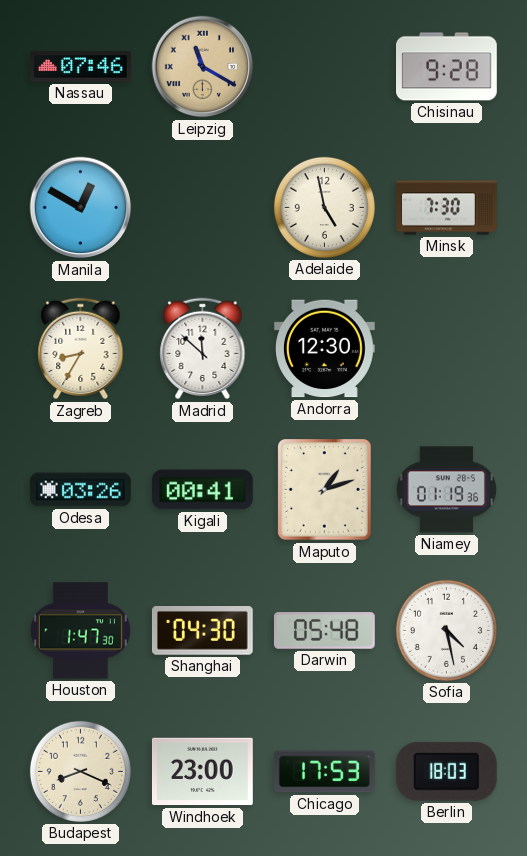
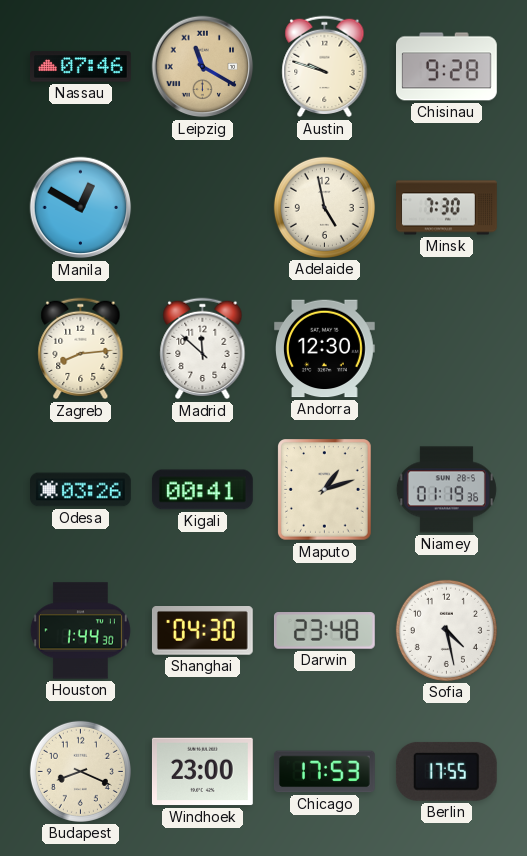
Austin: none -> 9:48
Zagreb: 8:35 -> 8:14
Houston: 1:47 -> 1:44
Darwin: 05:48 -> 23:48
Berlin: 18:03 -> 17:55
